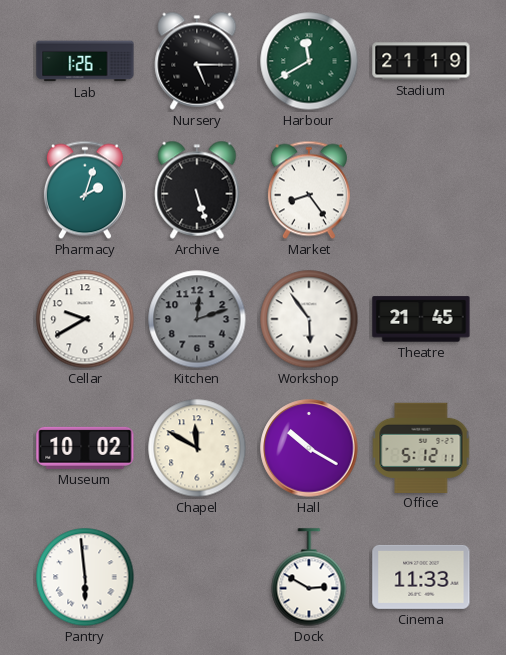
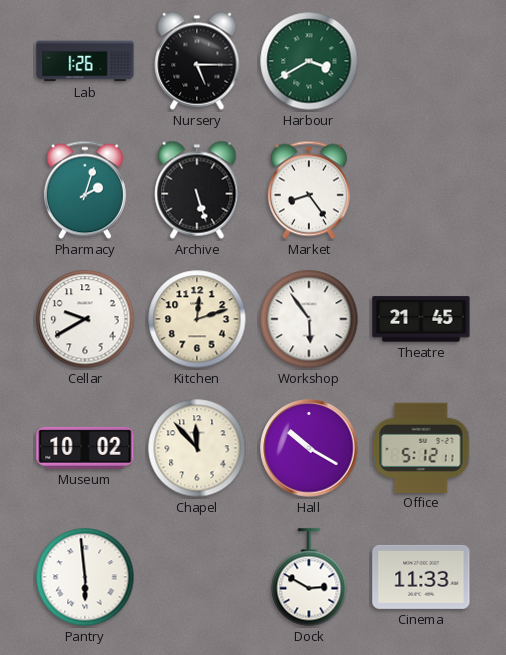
Harbour: 11:40 -> 3:40
Stadium: 21:19 -> none
Kitchen dial: grey -> cream
Chapel: 11:50 -> 11:53
